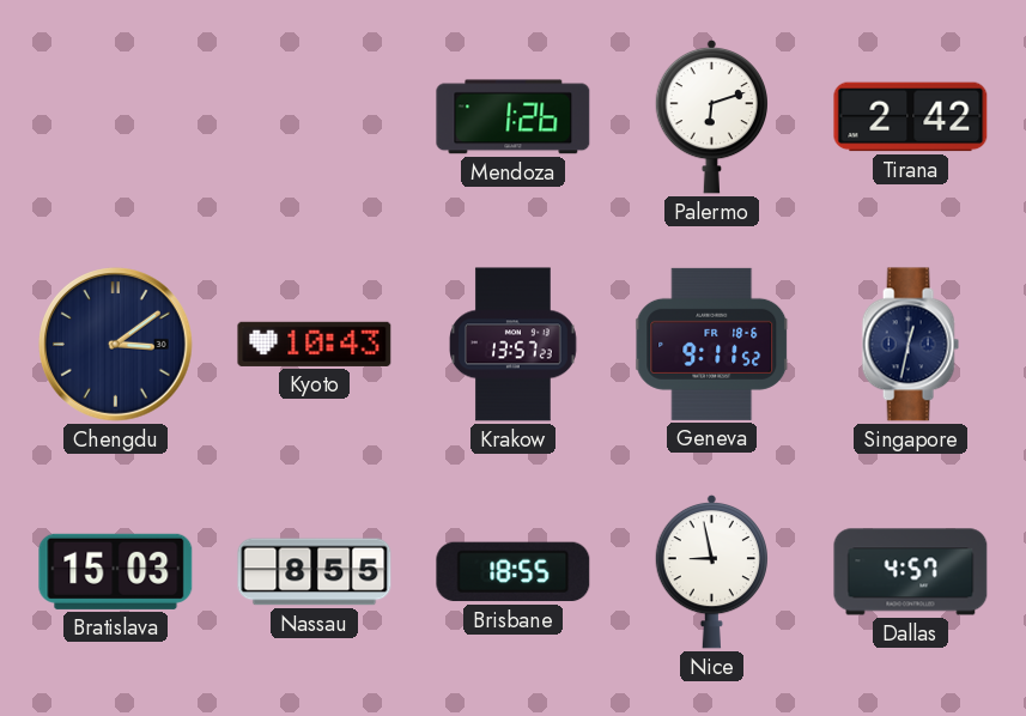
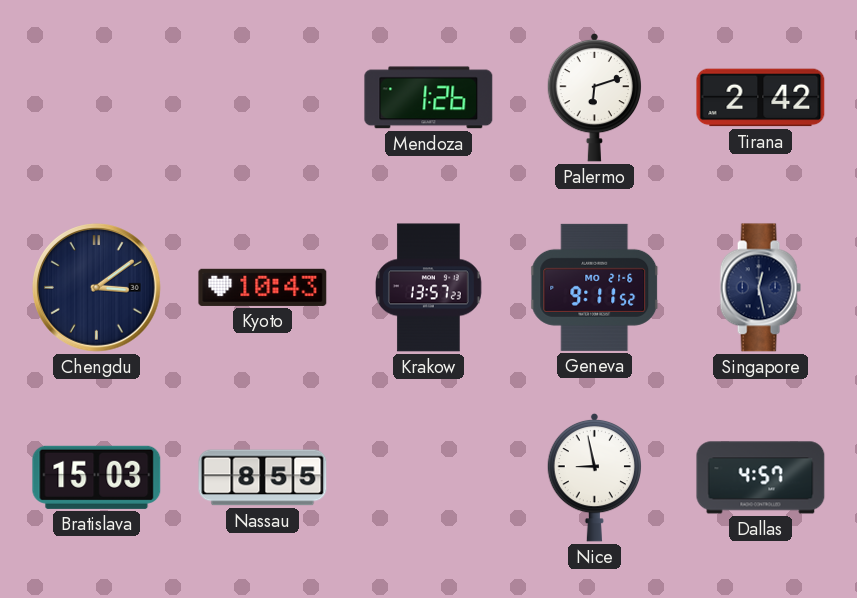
Geneva date: FR 18-6 -> MO 21-6
Singapore: 12:32 -> 12:28
Brisbane: 18:55 -> none
